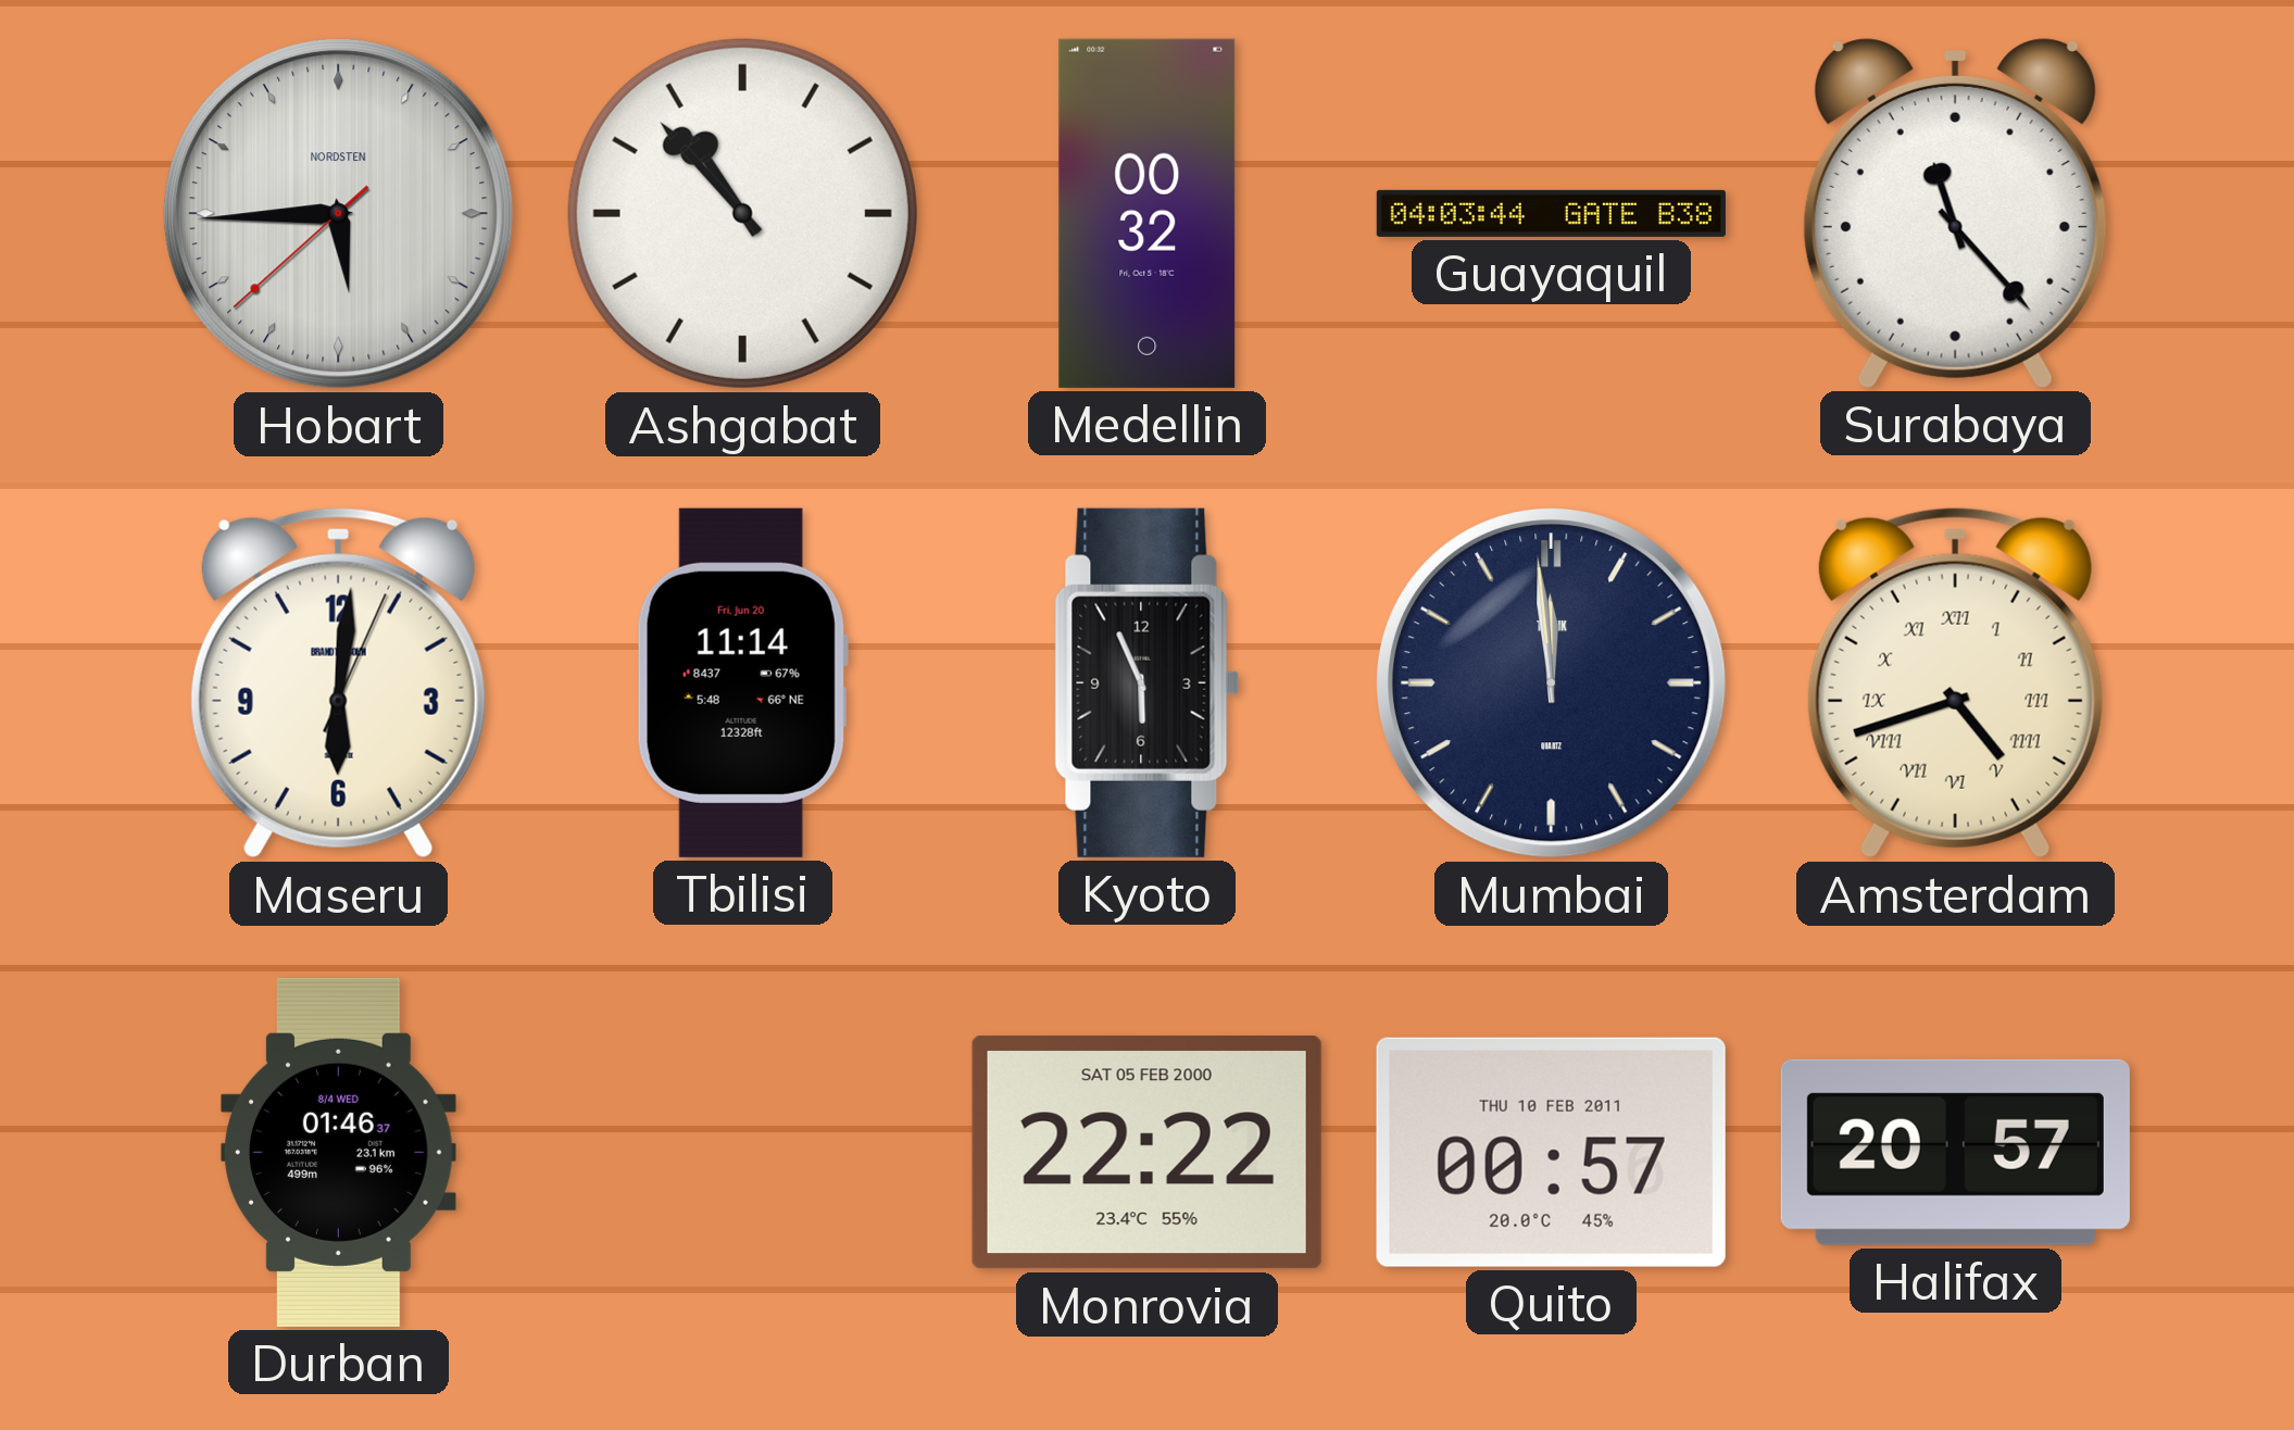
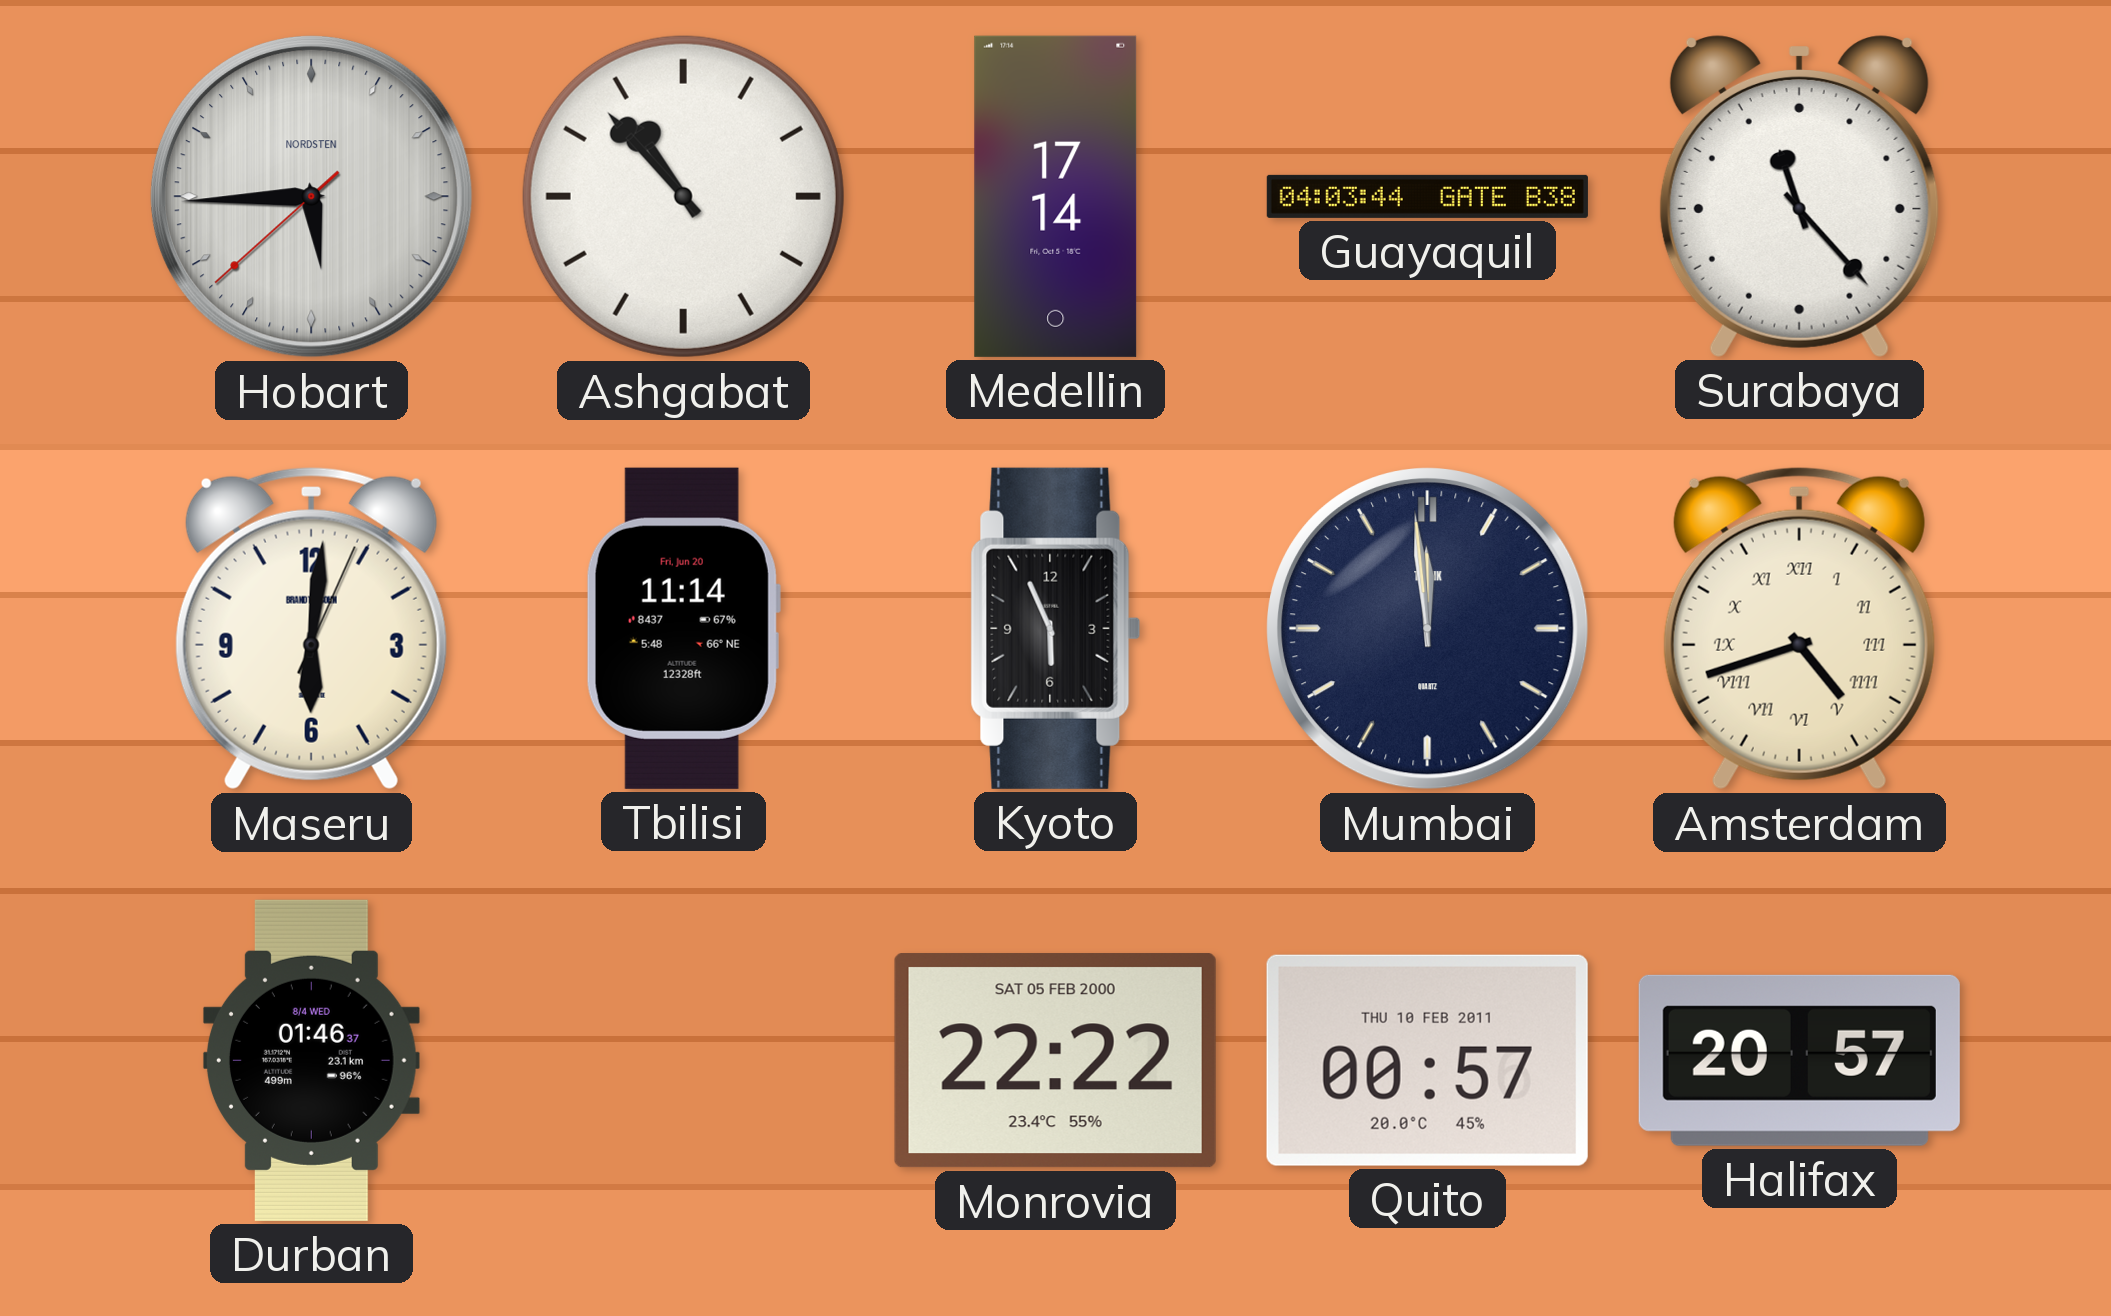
Medellin: 00:32 -> 17:14
